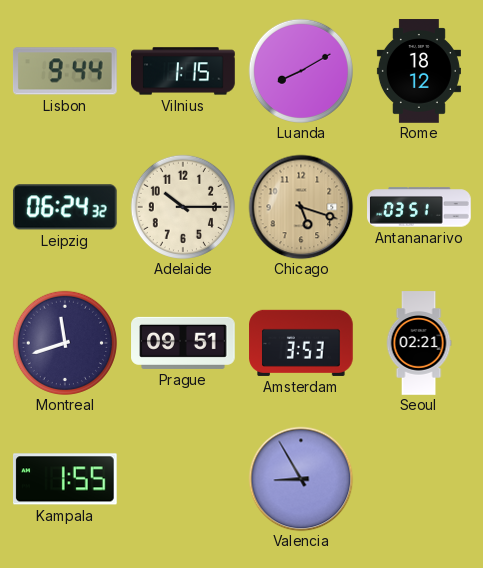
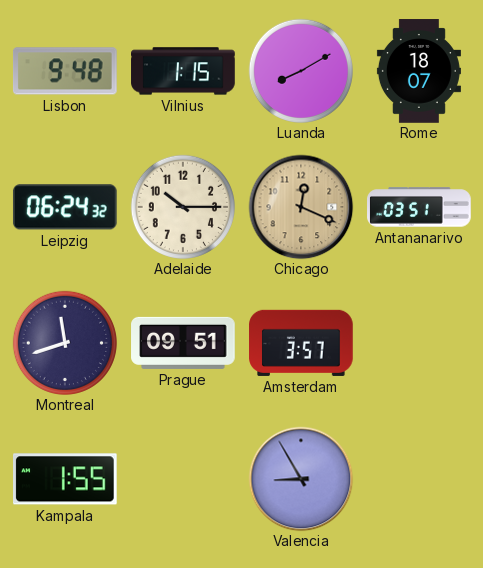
Lisbon: 9:44 -> 9:48
Rome: 18:12 -> 18:07
Chicago: 5:18 -> 12:19
Amsterdam: 3:53 -> 3:57
Seoul: 02:21 -> none
